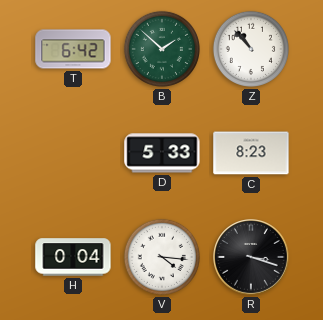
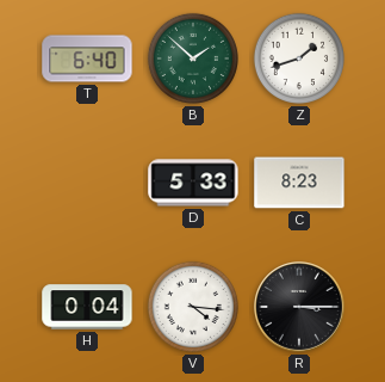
T: 6:42 -> 6:40
Z: 10:53 -> 1:42
R: 3:18 -> 3:15
